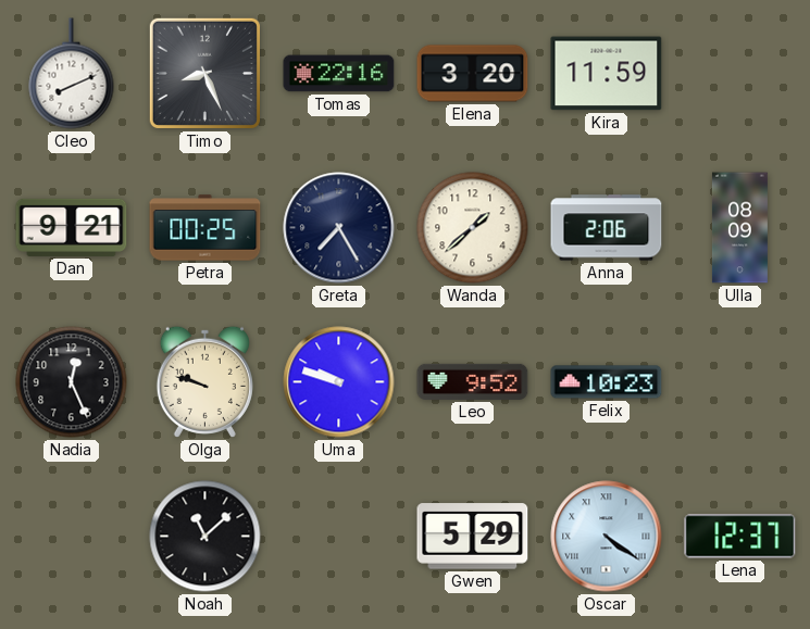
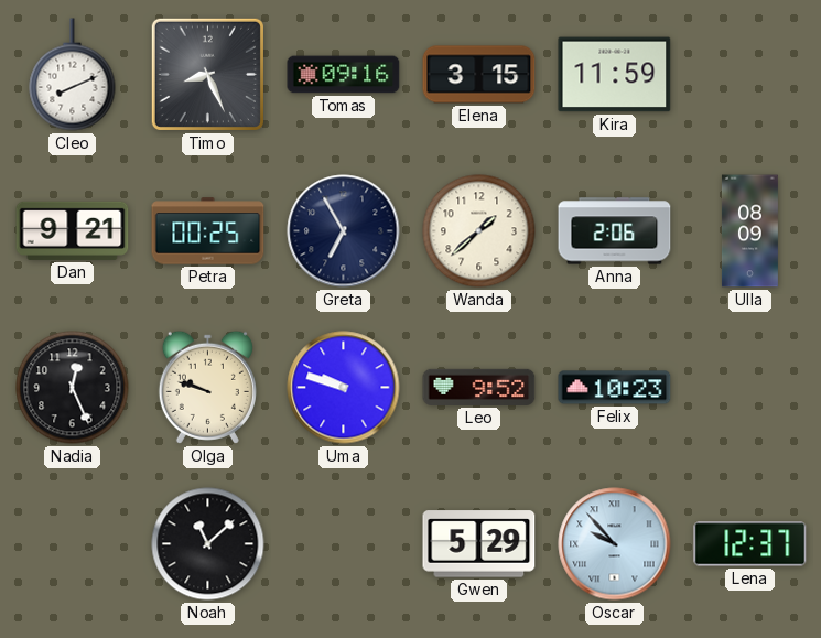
Tomas: 22:16 -> 09:16
Elena: 3:20 -> 3:15
Greta: 7:25 -> 6:55
Oscar: 4:21 -> 9:53
